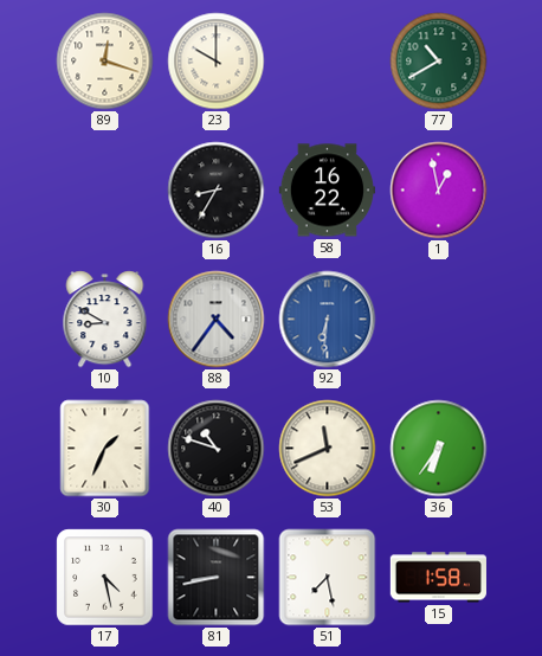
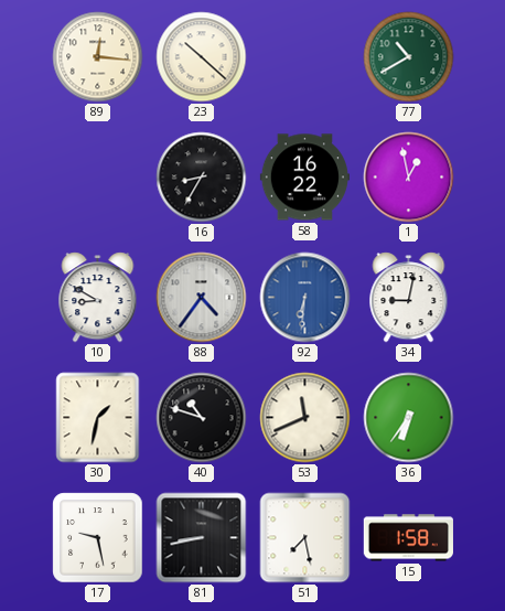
89: 12:18 -> 12:16
23: 10:00 -> 10:22
34: none -> 9:02
30: 1:34 -> 1:32
17: 4:28 -> 9:28
